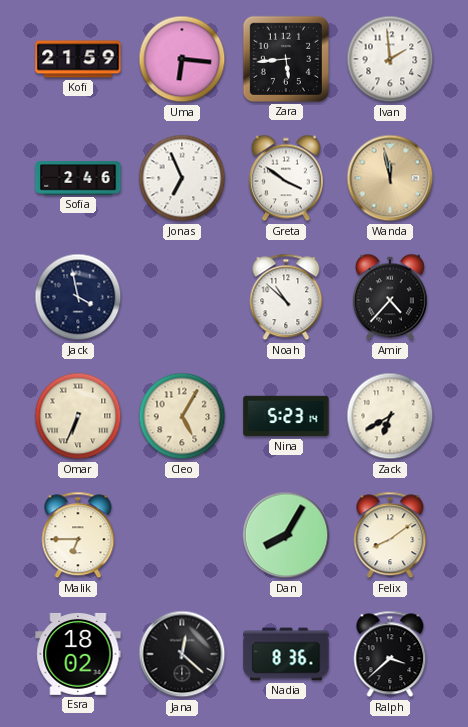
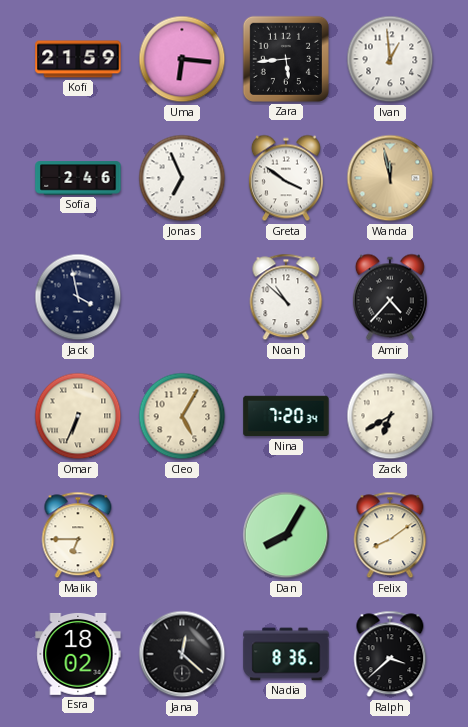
Ivan: 1:59 -> 12:59
Nina: 5:23 -> 7:20
